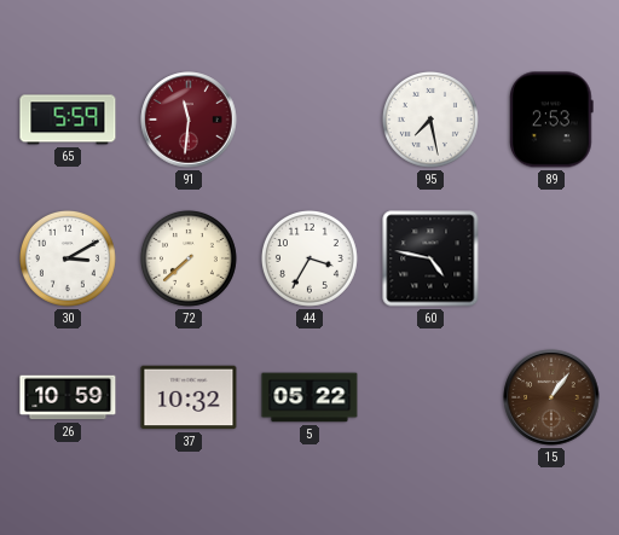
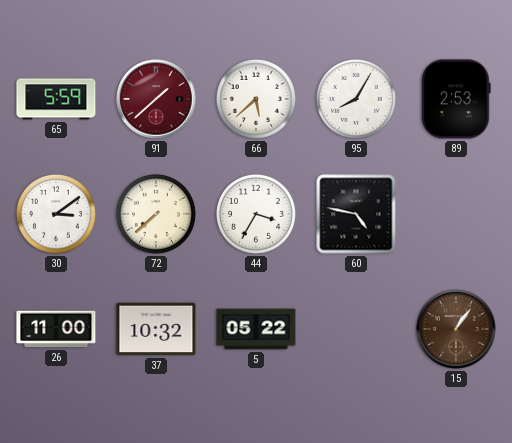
91: 11:31 -> 1:38
66: none -> 5:38
95: 7:28 -> 8:05
30: 3:10 -> 3:09
26: 10:59 -> 11:00
